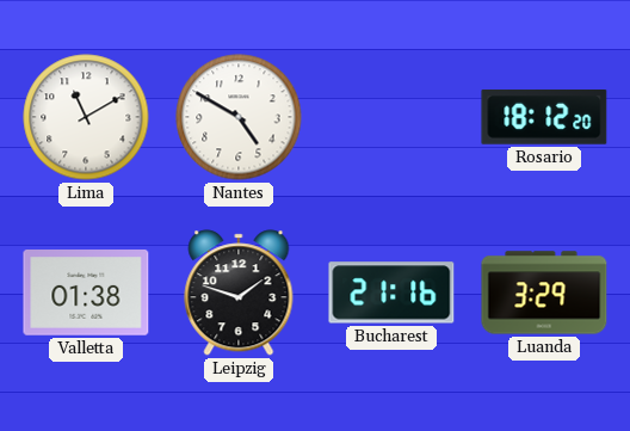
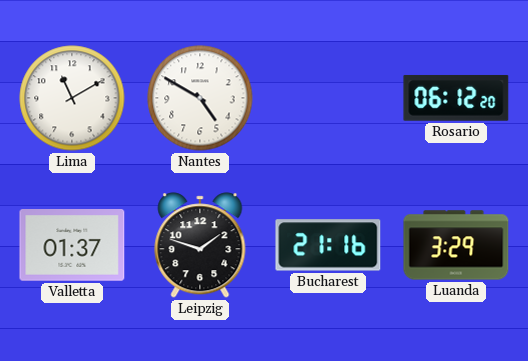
Rosario: 18:12 -> 06:12
Valletta: 01:38 -> 01:37
